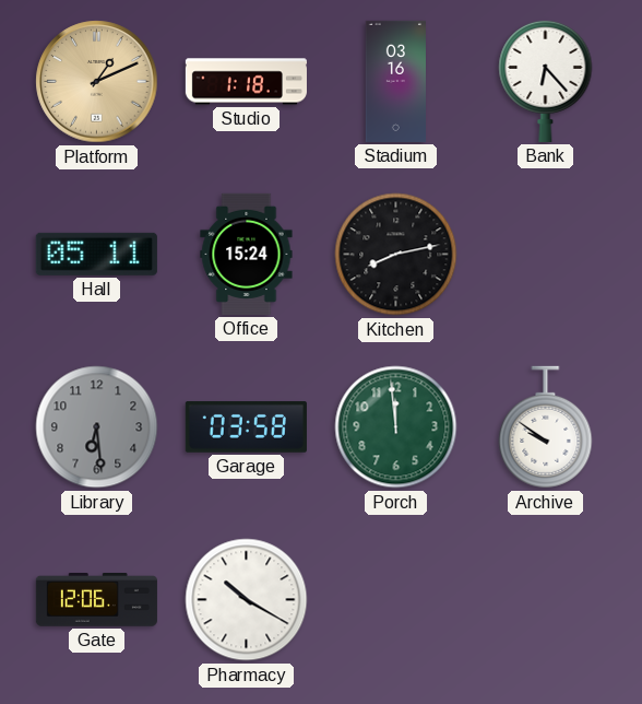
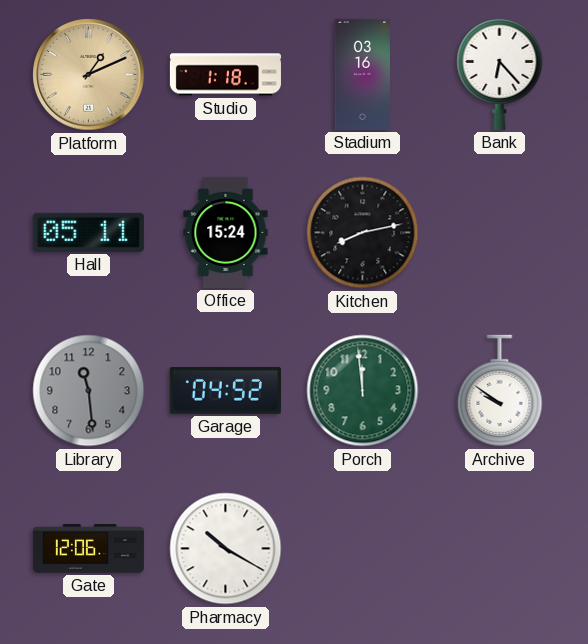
Library: 6:29 -> 11:29
Garage: 03:58 -> 04:52
